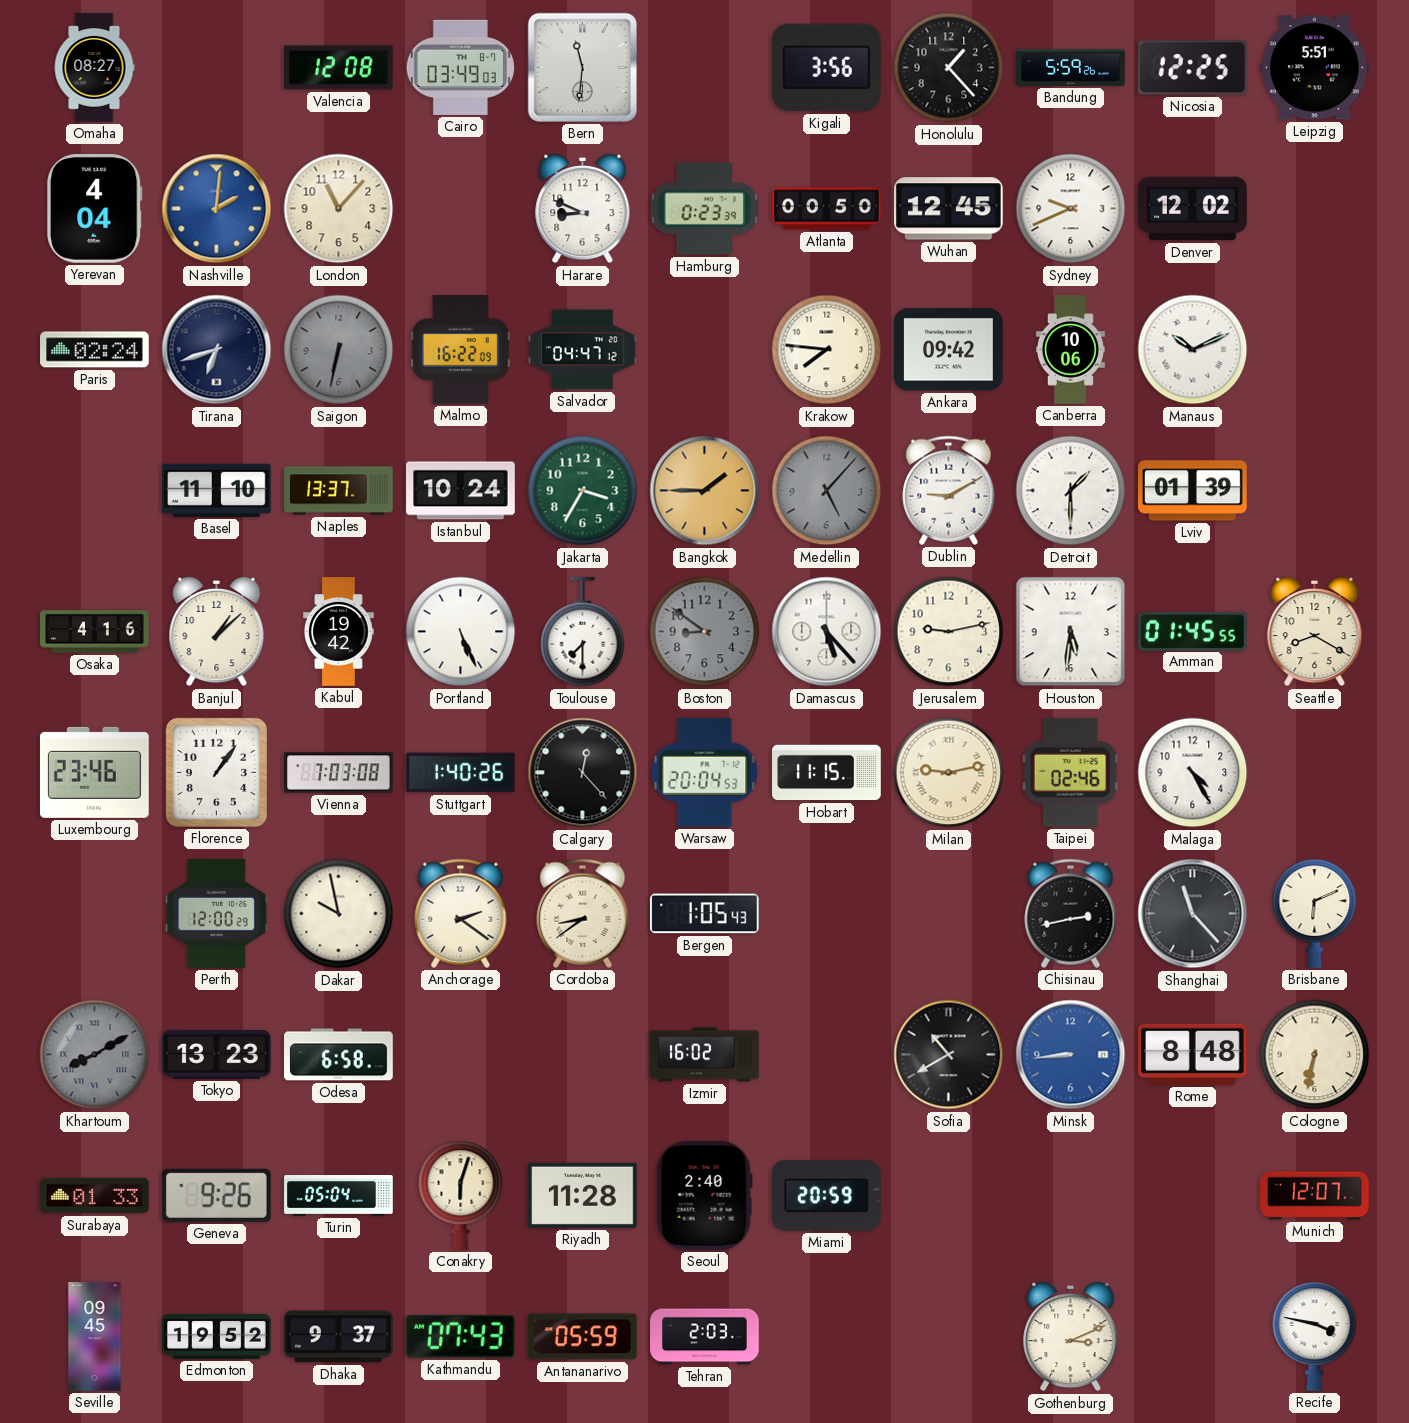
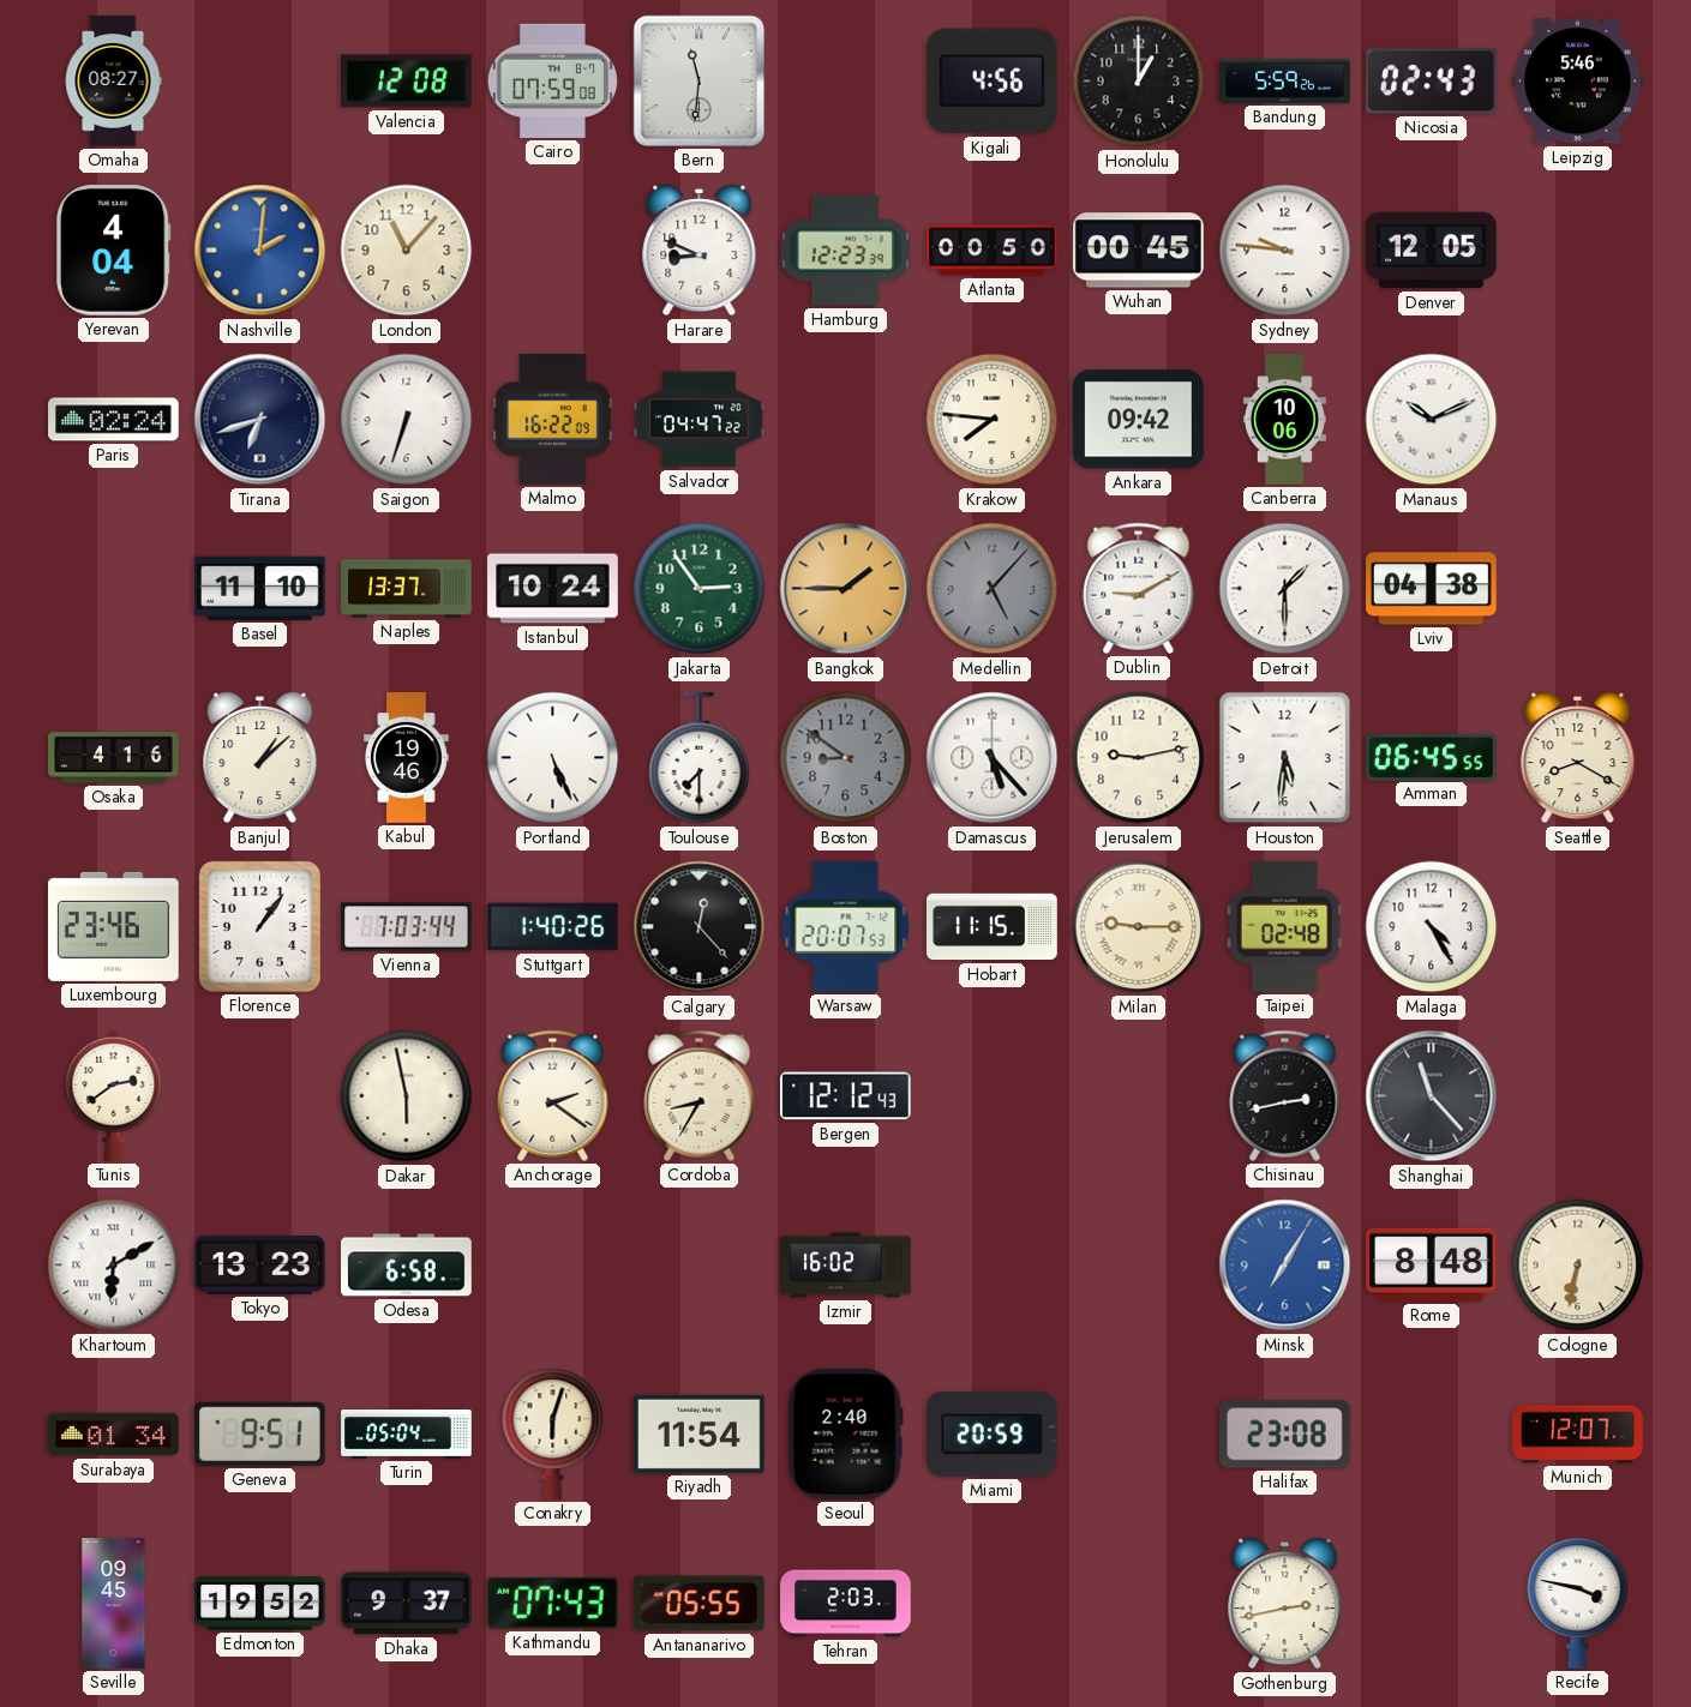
Cairo: 03:49 -> 07:59
Kigali: 3:56 -> 4:56
Honolulu: 1:23 -> 1:00
Nicosia: 12:25 -> 02:43
Leipzig: 5:51 -> 5:46
Hamburg: 0:23 -> 12:23
Wuhan: 12:45 -> 00:45
Sydney: 9:41 -> 9:46
Denver: 12:02 -> 12:05
Saigon: 6:32 -> 6:33
Saigon dial: grey -> white
Salvador: 04:47:12 -> 04:47:22
Jakarta: 3:35 -> 2:54
Lviv: 01:39 -> 04:38
Kabul: 19:42 -> 19:46
Amman: 01:45 -> 06:45
Vienna: 7:03:08 -> 7:03:44
Warsaw: 20:04 -> 20:07
Milan: 9:13 -> 9:15
Taipei: 02:46 -> 02:48
Tunis: none -> 2:39
Perth: 12:00 -> none
Dakar: 9:58 -> 5:58
Cordoba: 8:39 -> 8:35
Bergen: 1:05 -> 12:12
Brisbane: 6:11 -> none
Khartoum: 8:10 -> 6:10
Khartoum dial: grey -> white
Sofia: 10:40 -> none
Minsk: 8:44 -> 7:05
Surabaya: 01:33 -> 01:34
Geneva: 9:26 -> 9:51
Riyadh: 11:28 -> 11:54
Halifax: none -> 23:08
Antananarivo: 05:59 -> 05:55
Gothenburg: 3:11 -> 2:43
